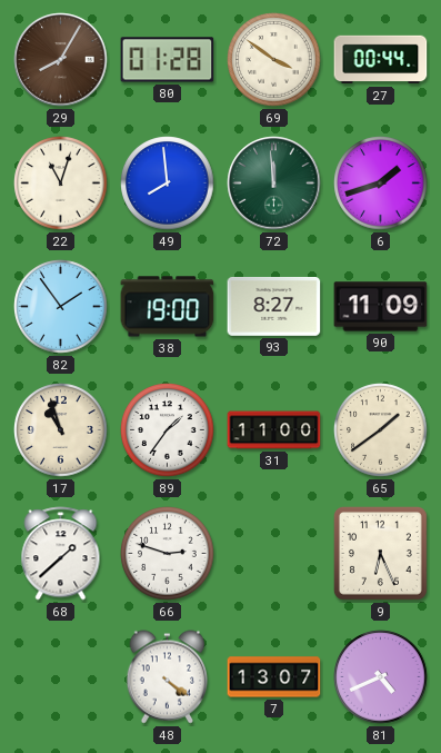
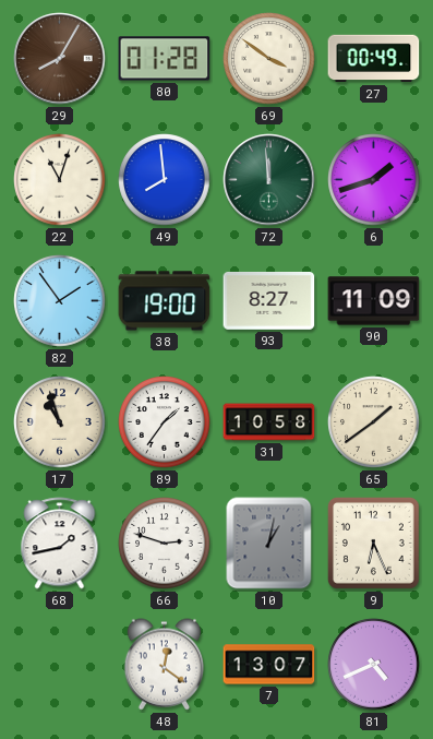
27: 00:44 -> 00:49
31: 11:00 -> 10:58
68: 1:38 -> 1:43
10: none -> 1:02
48: 4:21 -> 12:21
